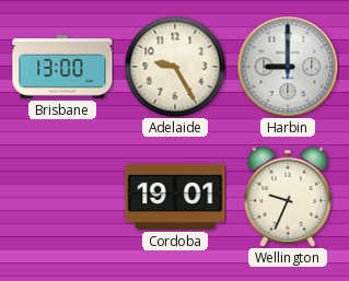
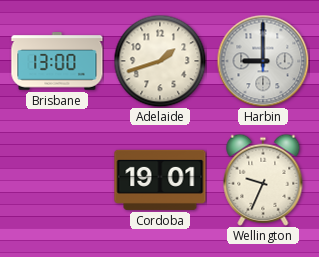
Adelaide: 9:25 -> 1:42
